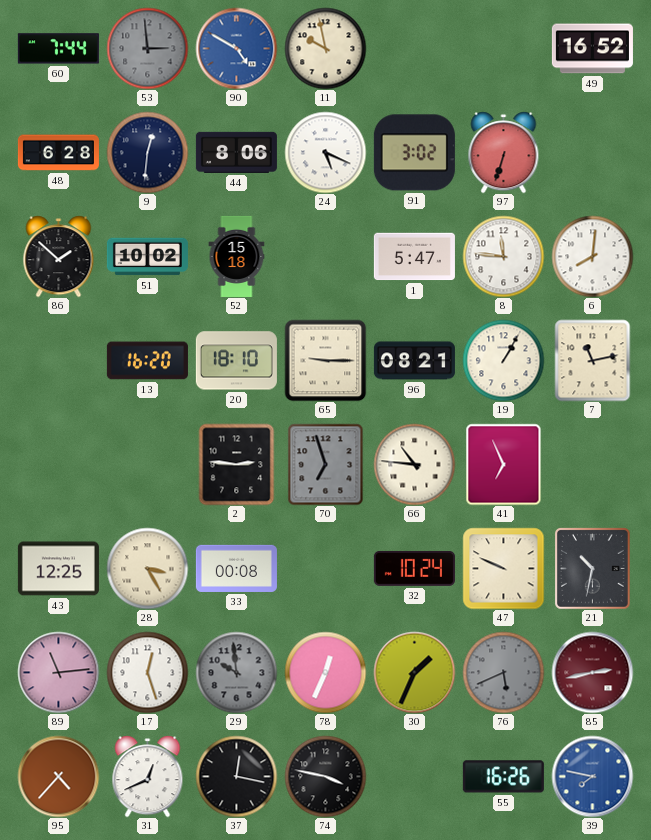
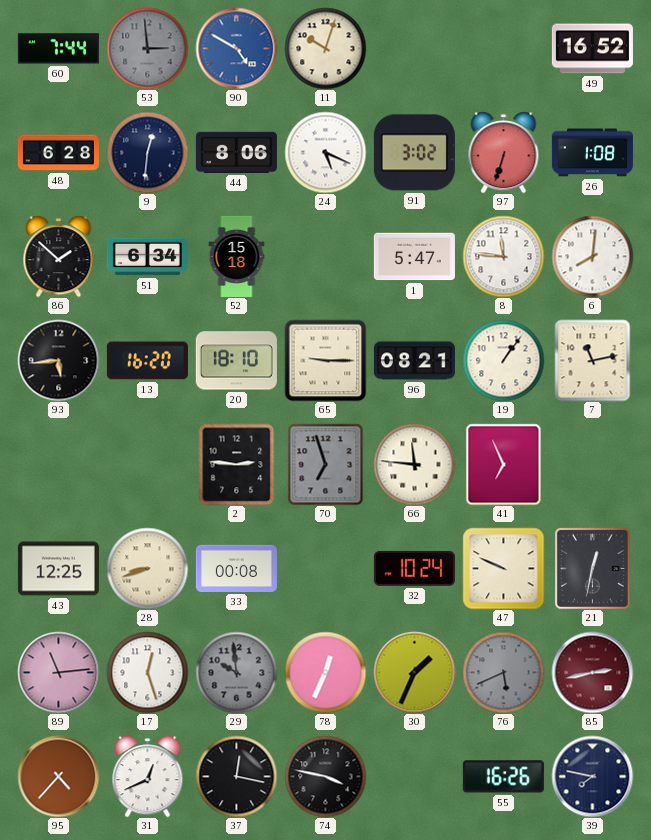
11: 9:58 -> 10:03
26: none -> 1:08
51: 10:02 -> 6:34
93: none -> 5:44
19: 1:05 -> 1:06
66: 10:46 -> 11:46
28: 3:25 -> 8:42
21: 10:32 -> 12:32
39 dial: blue -> navy
